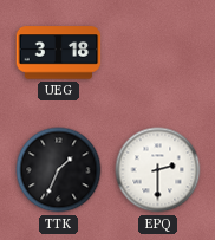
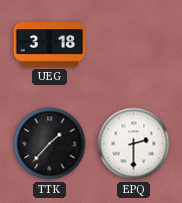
TTK: 1:34 -> 1:37
